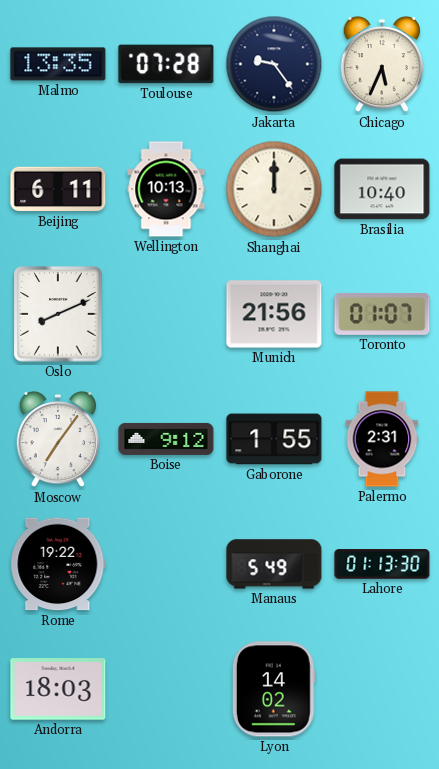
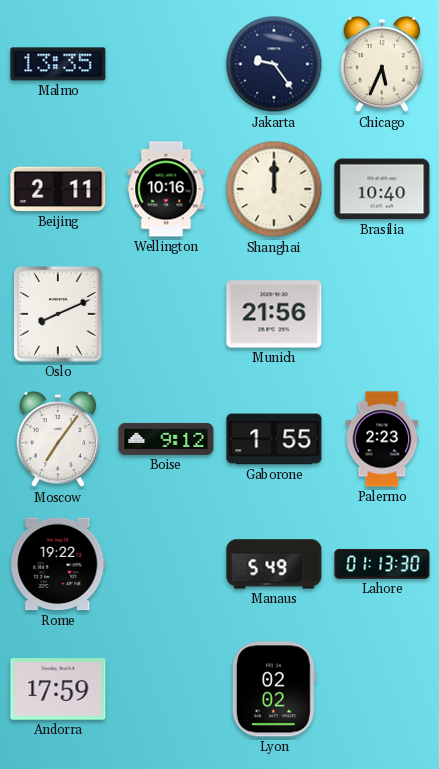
Toulouse: 07:28 -> none
Beijing: 6:11 -> 2:11
Wellington: 10:13 -> 10:16
Toronto: 01:07 -> none
Palermo: 2:31 -> 2:23
Andorra: 18:03 -> 17:59
Lyon: 14:02 -> 02:02
